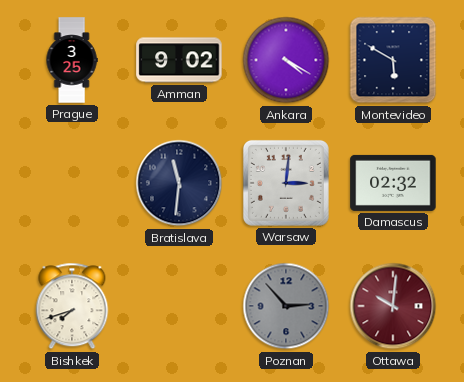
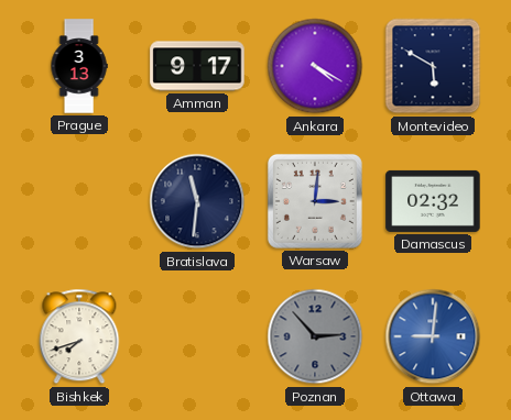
Prague: 3:25 -> 3:13
Amman: 9:02 -> 9:17
Ottawa: 10:01 -> 9:01
Ottawa dial: burgundy -> blue
